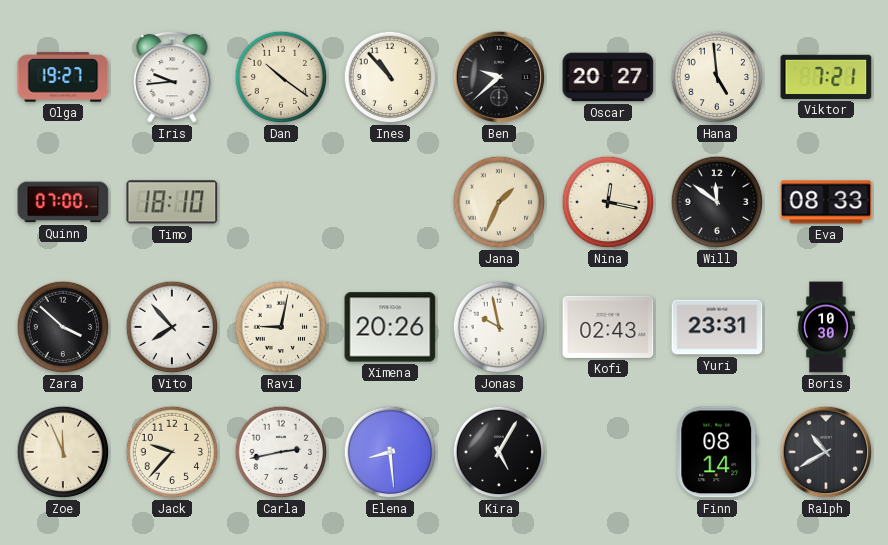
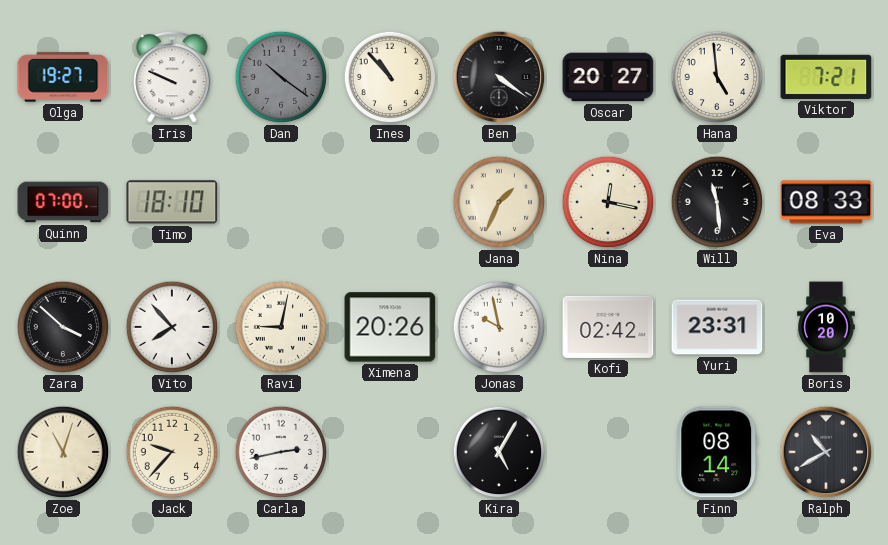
Iris: 9:44 -> 9:49
Dan dial: cream -> grey
Ben: 9:38 -> 4:21
Will: 11:51 -> 11:29
Kofi: 02:43 -> 02:42
Boris: 10:30 -> 10:20
Zoe: 11:56 -> 11:03
Elena: 8:29 -> none
